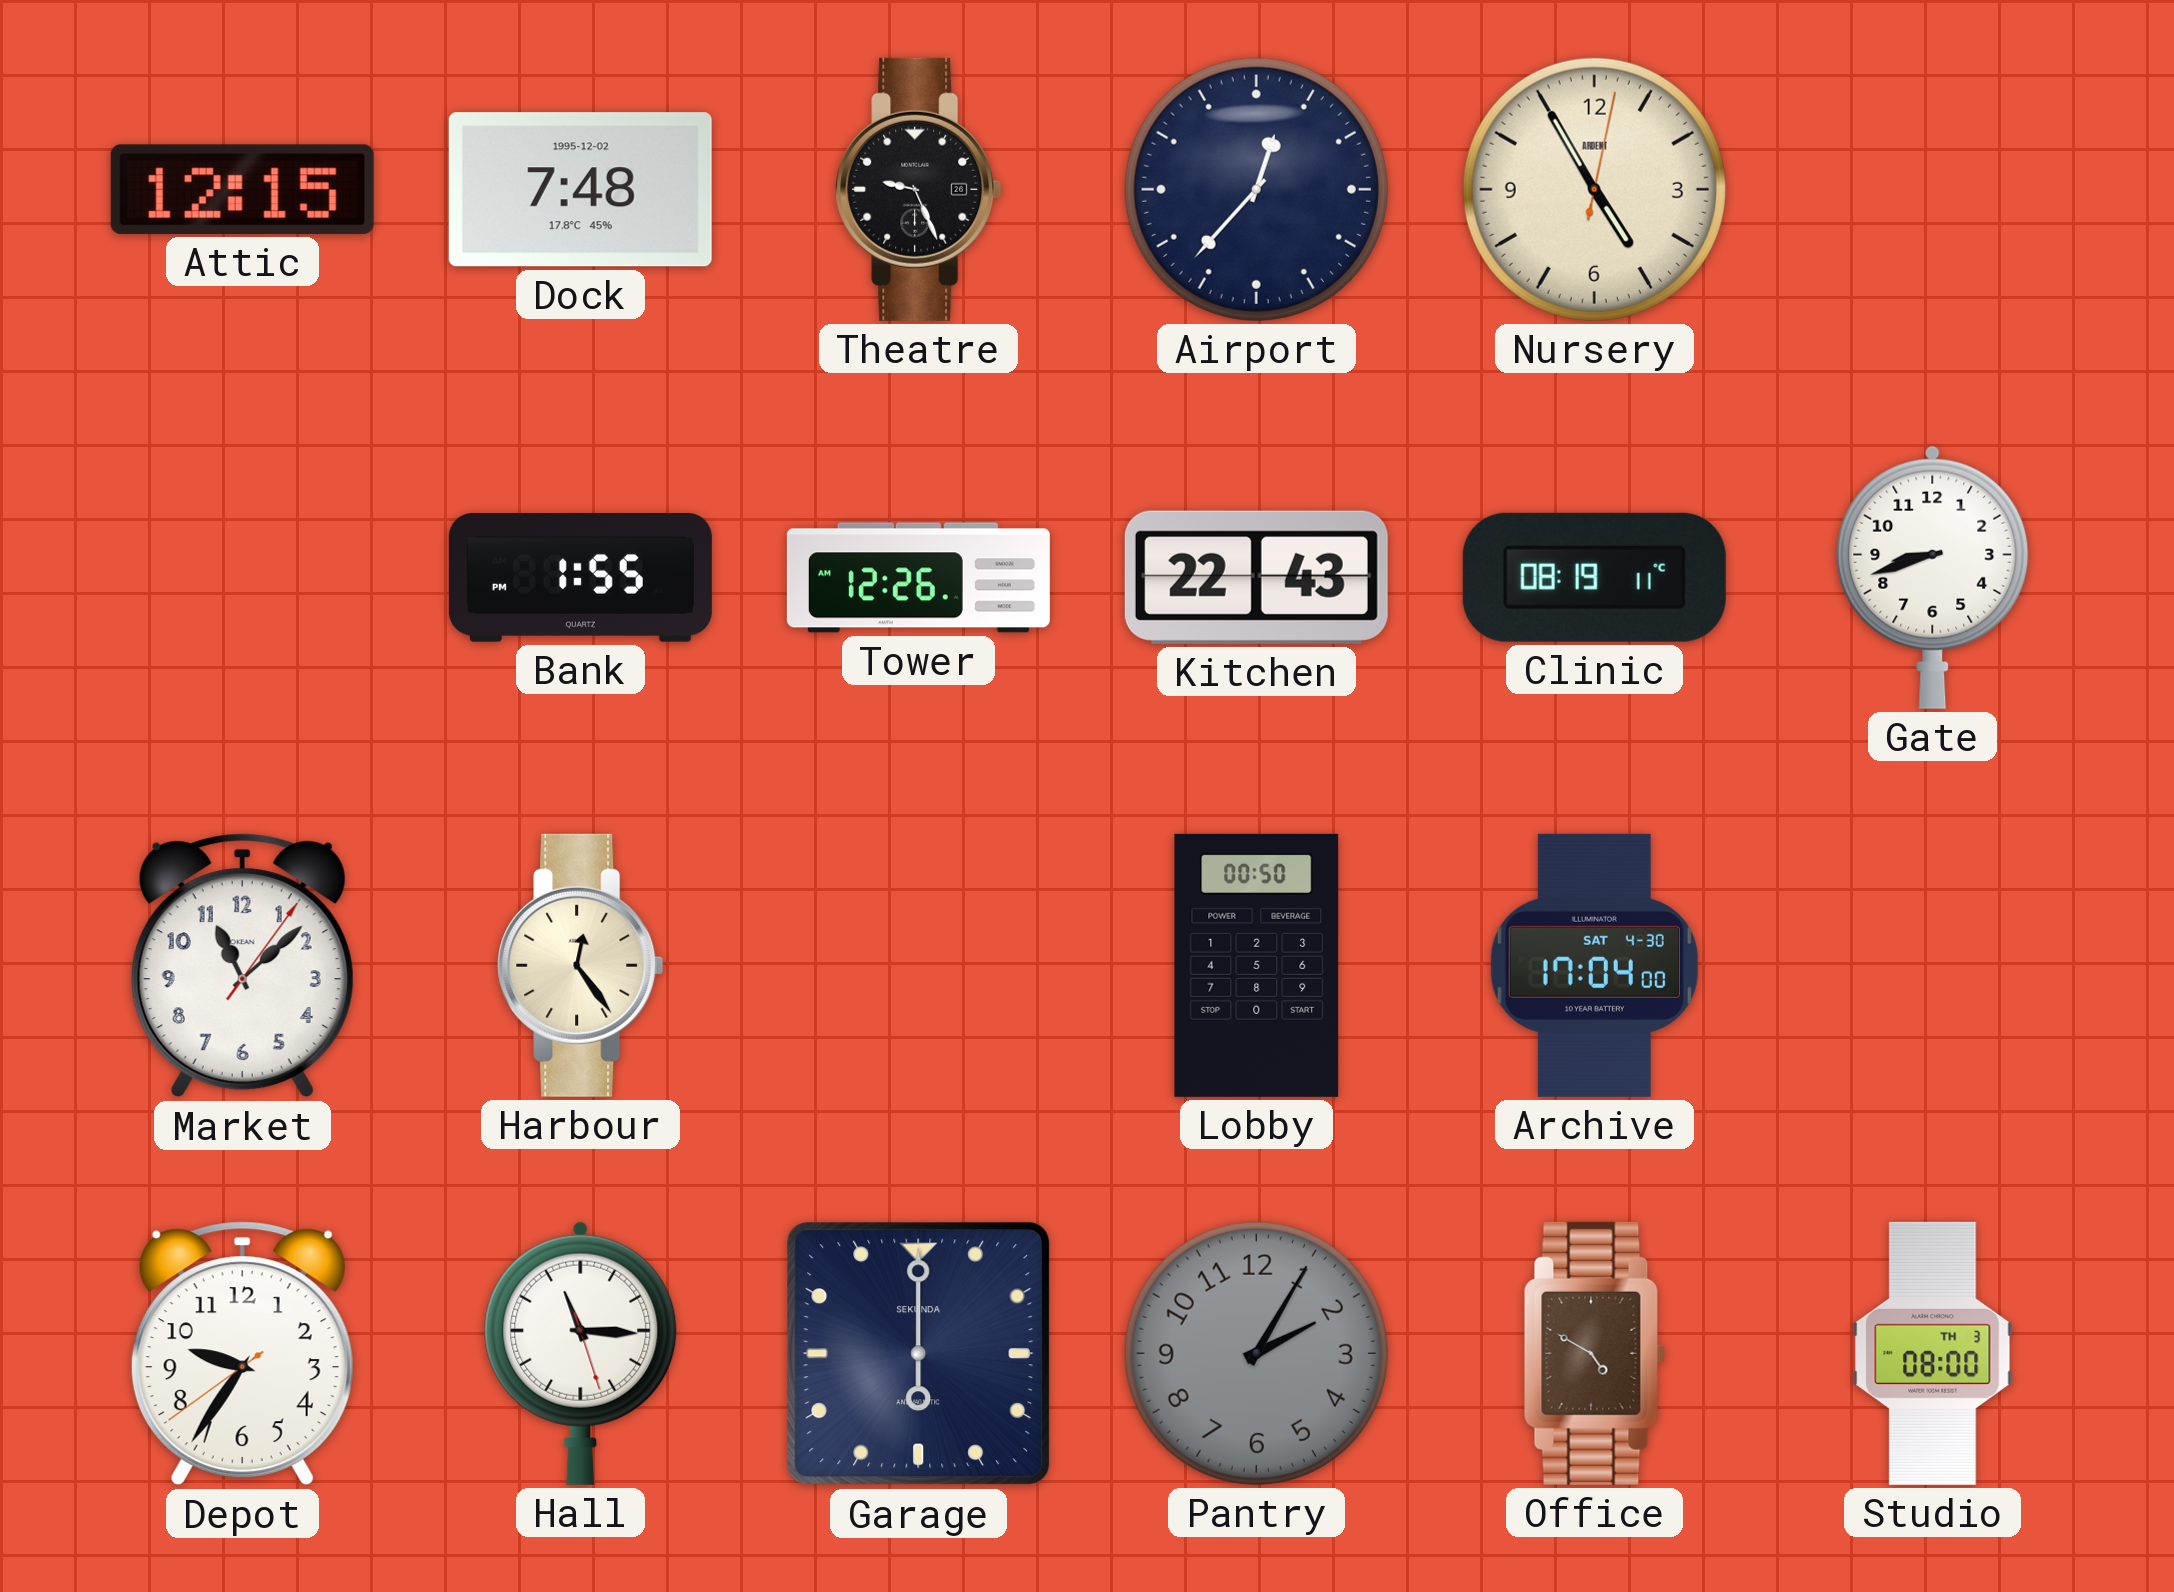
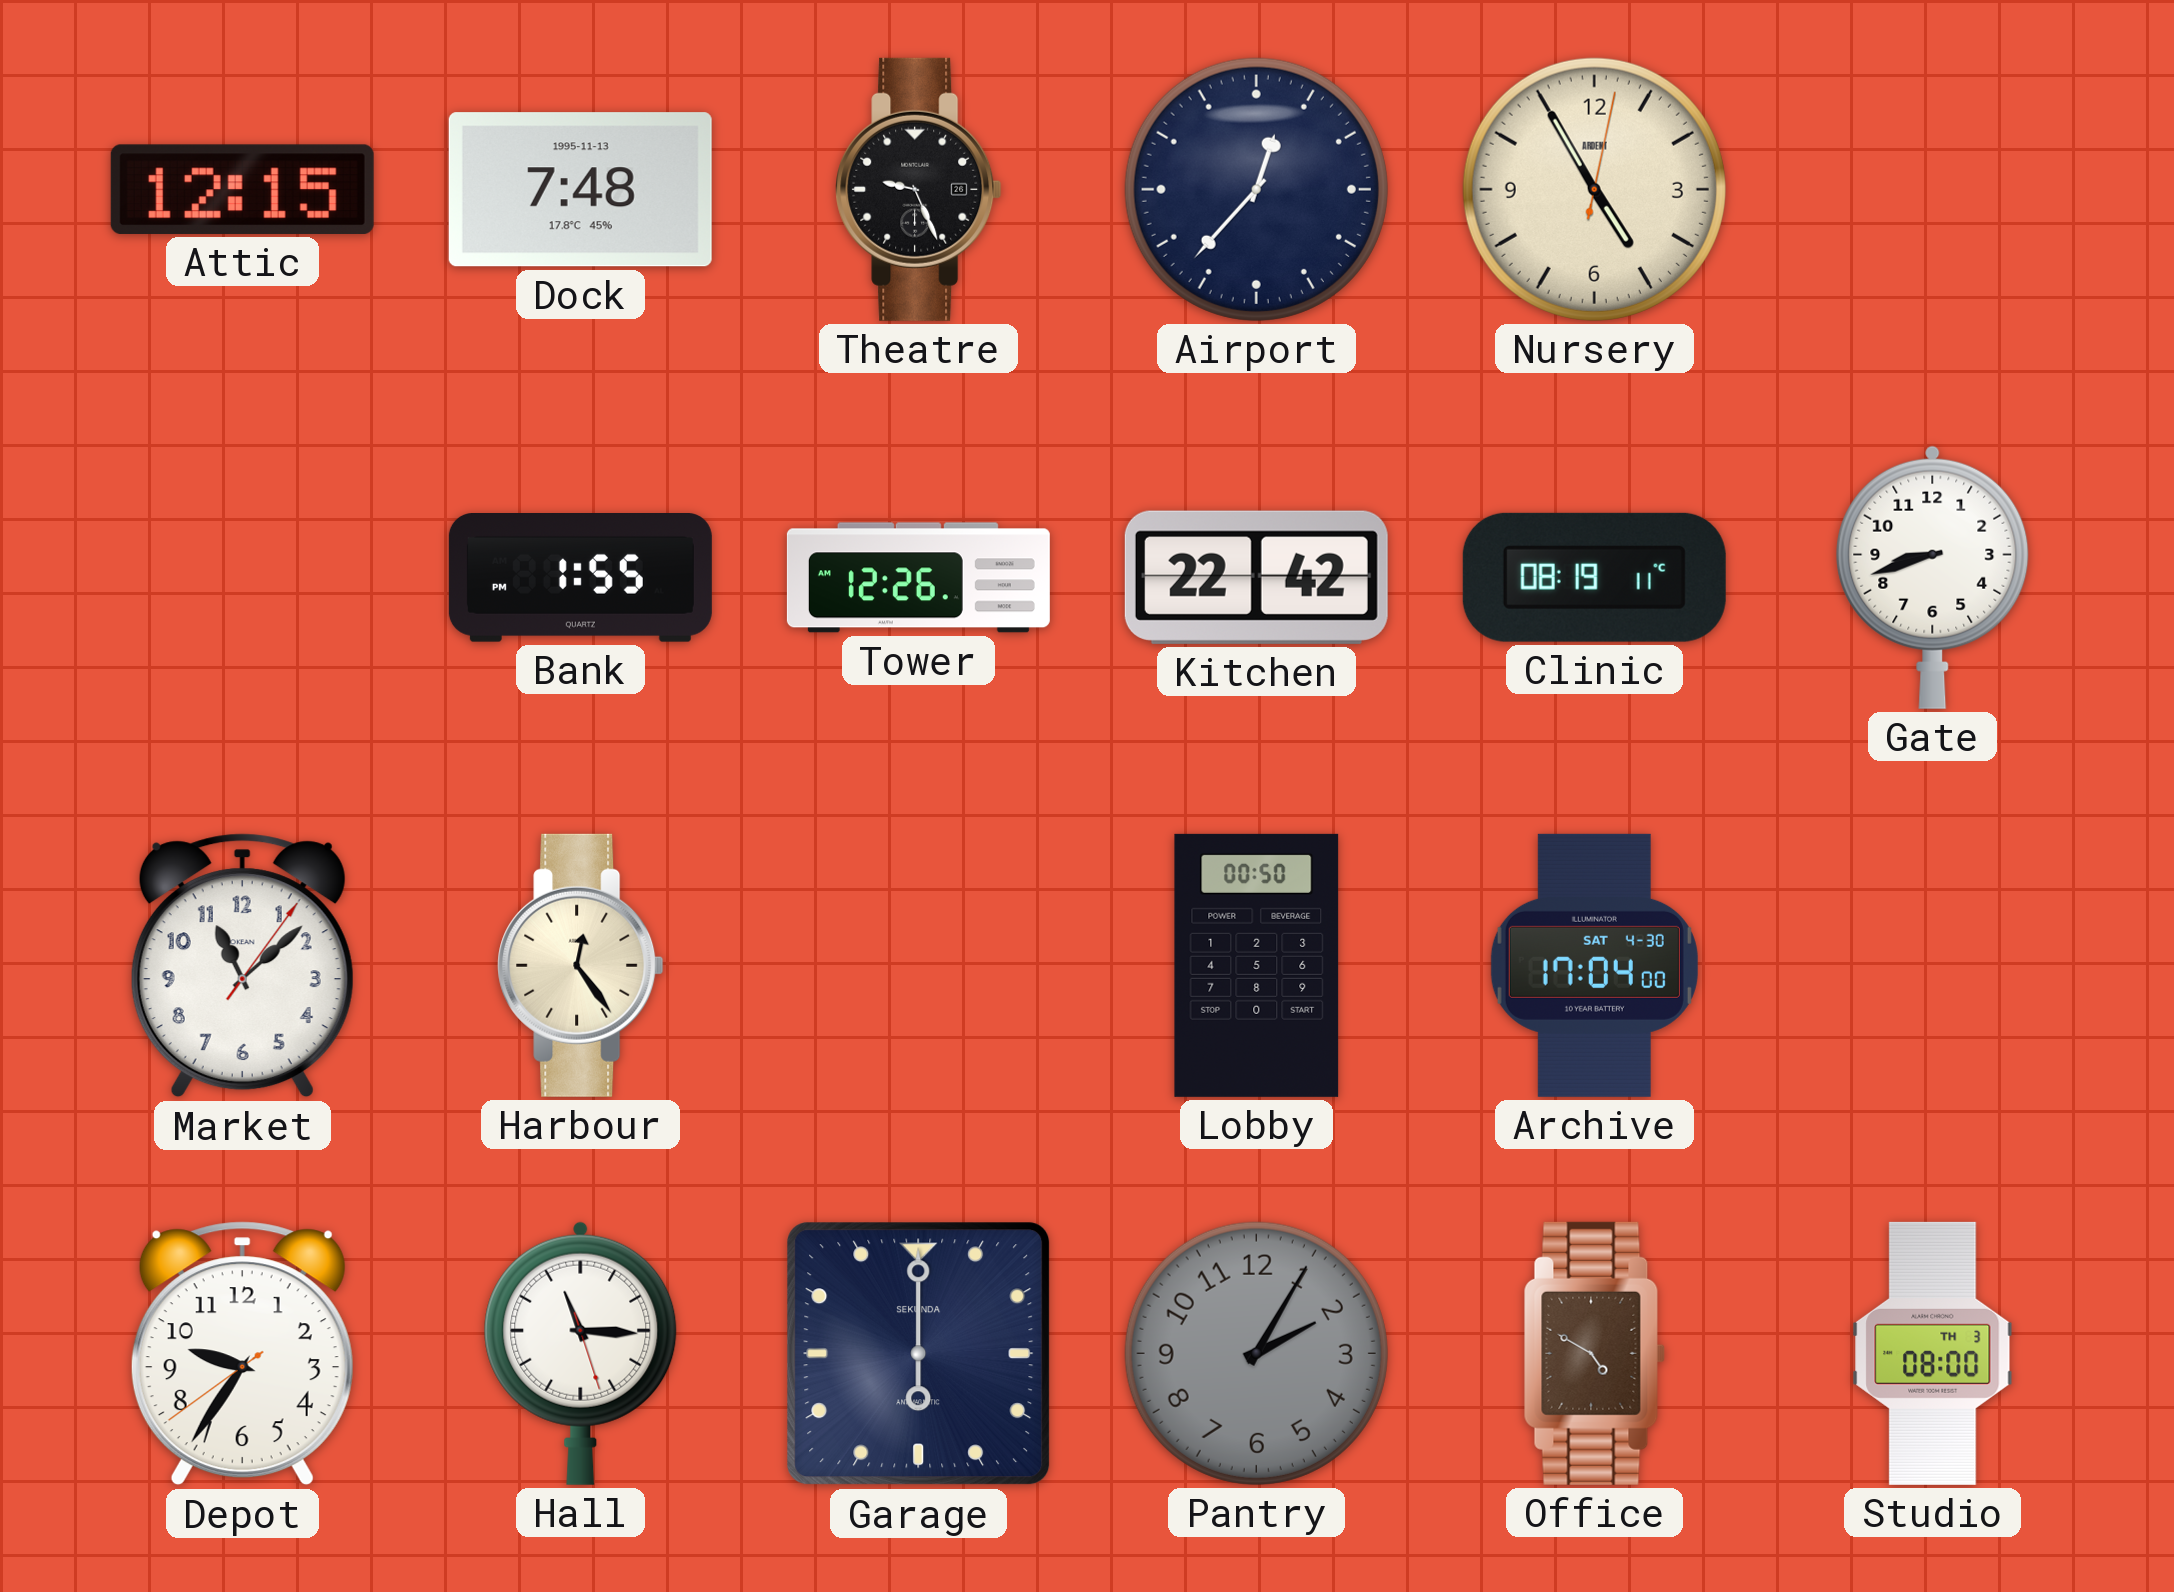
Dock date: 1995-12-02 -> 1995-11-13
Kitchen: 22:43 -> 22:42
